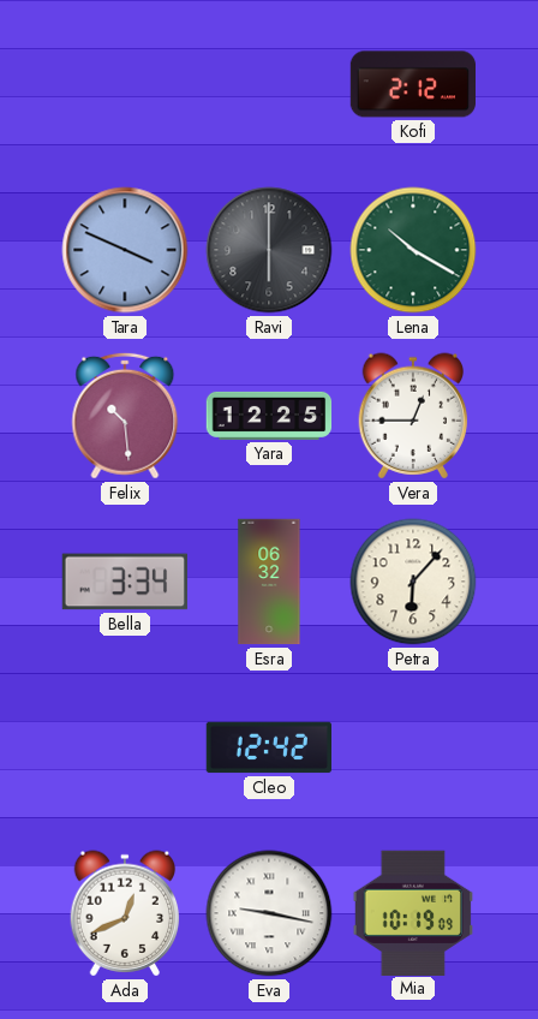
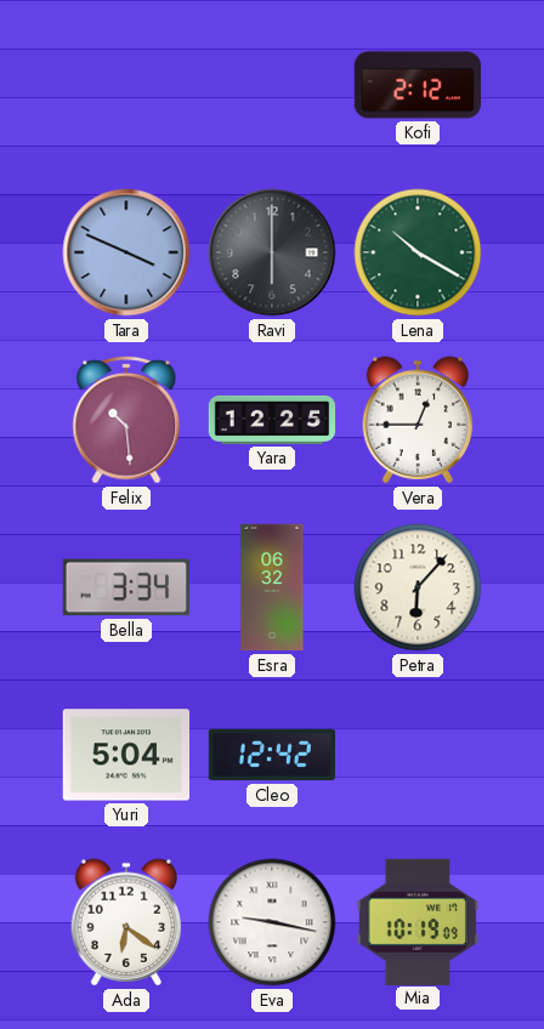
Yuri: none -> 5:04
Ada: 12:41 -> 6:21
